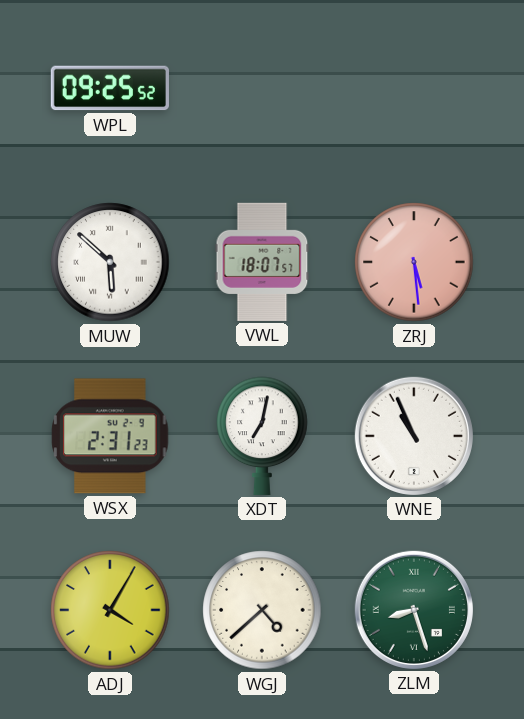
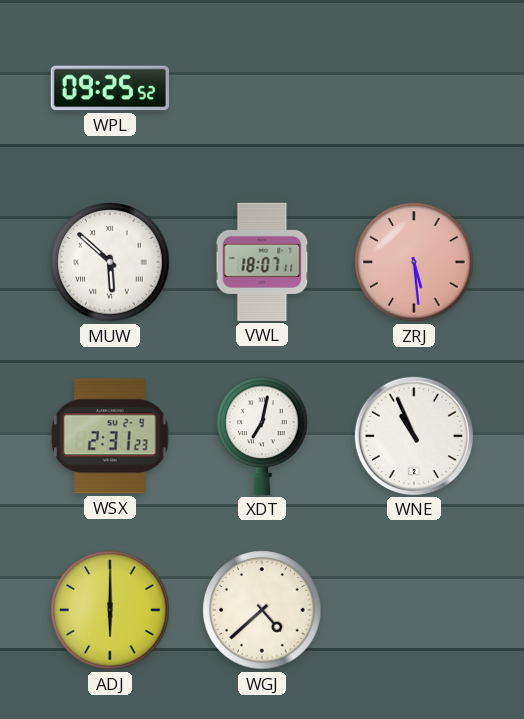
VWL: 18:07:57 -> 18:07:11
ADJ: 4:05 -> 6:00
ZLM: 8:27 -> none
